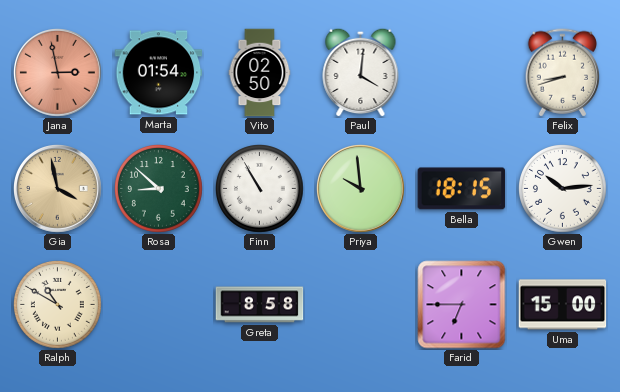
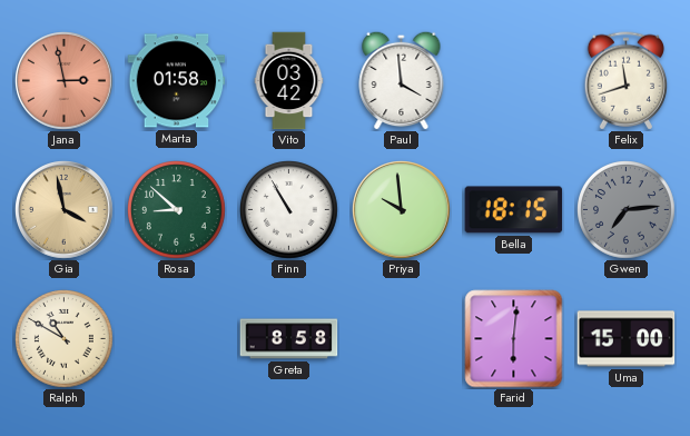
Marta: 01:54 -> 01:58
Vito: 02:50 -> 03:42
Paul: 4:01 -> 3:59
Felix: 8:42 -> 11:42
Gwen: 10:14 -> 7:14
Gwen dial: white -> grey
Farid: 6:45 -> 6:01
